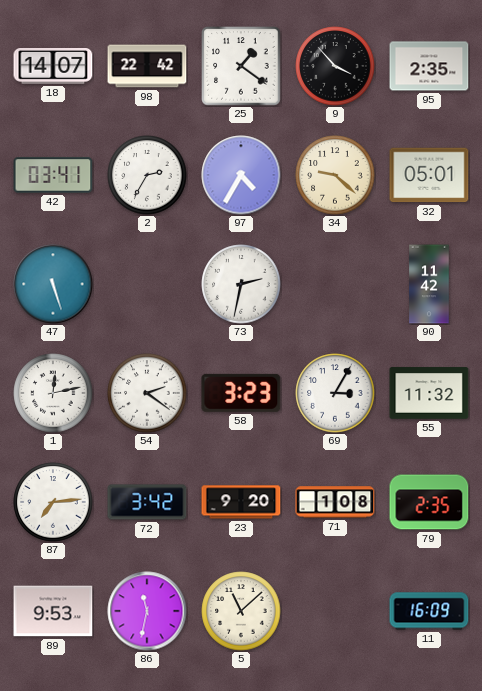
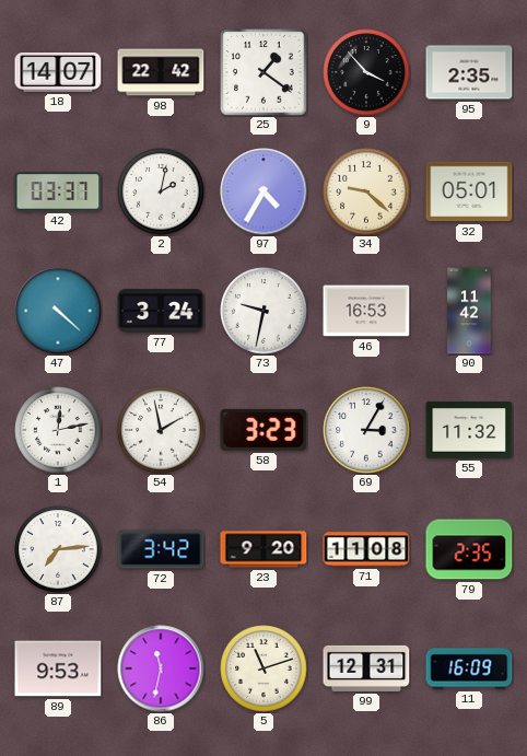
42: 03:41 -> 03:37
2: 2:35 -> 2:02
47: 5:27 -> 4:22
77: none -> 3:24
73: 2:32 -> 9:32
46: none -> 16:53
54: 2:21 -> 1:58
71: 1:08 -> 11:08
5: 11:08 -> 11:12
99: none -> 12:31
